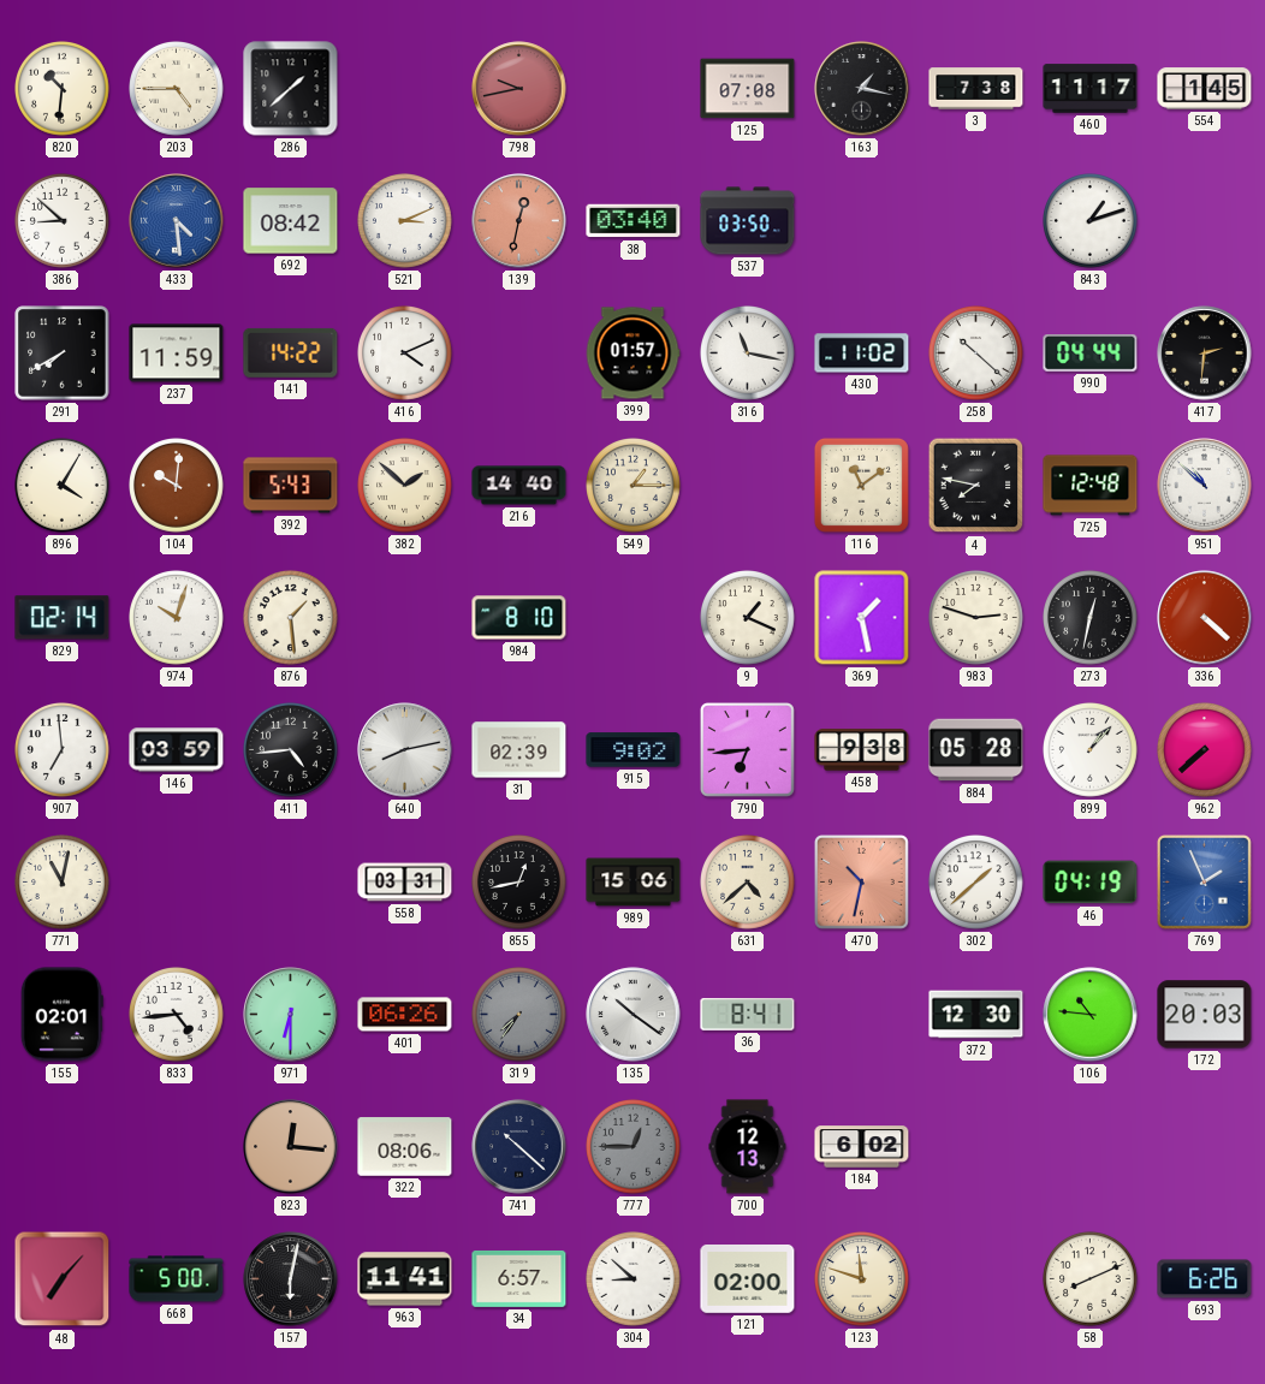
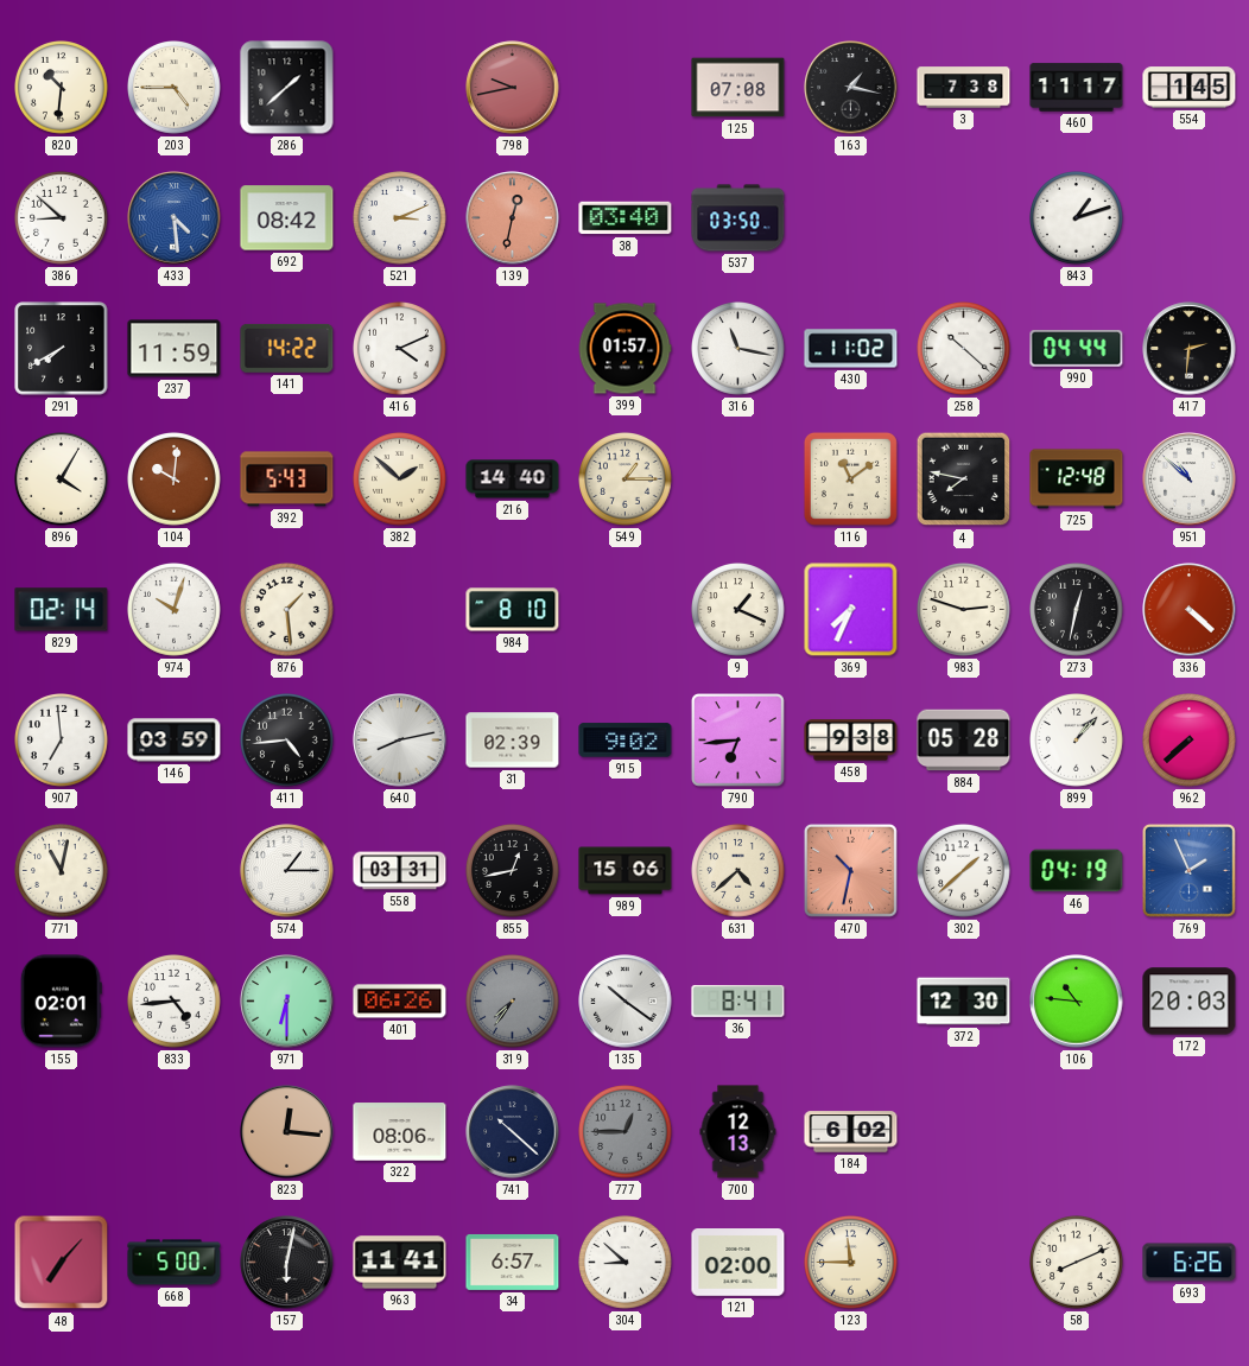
369: 1:28 -> 7:34
574: none -> 1:15
123: 11:48 -> 11:45
